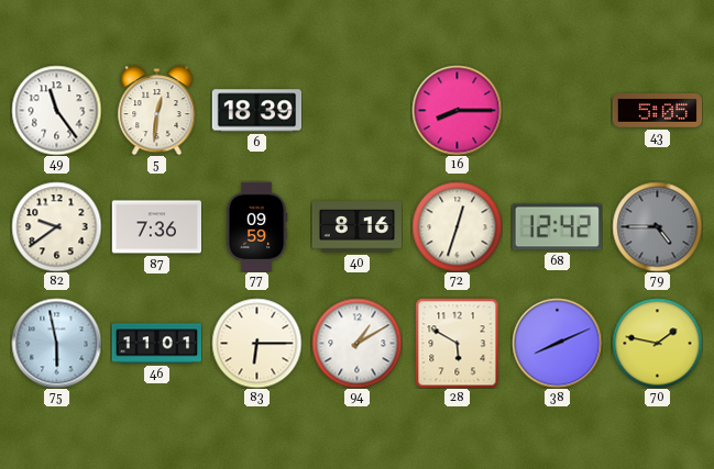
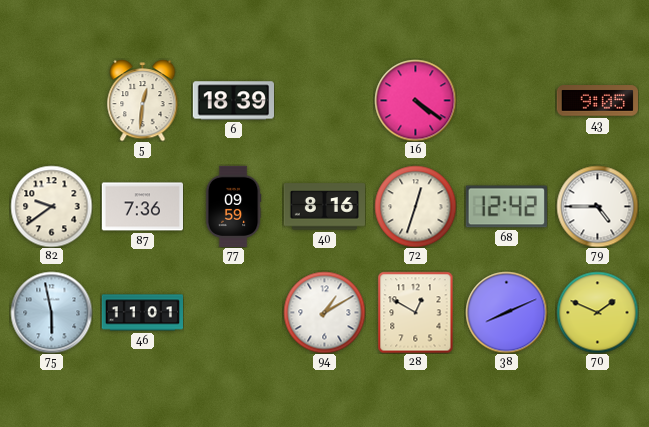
49: 11:24 -> none
16: 8:15 -> 4:21
43: 5:05 -> 9:05
79 dial: grey -> white
83: 6:15 -> none
28: 5:50 -> 12:50
70: 1:47 -> 1:49
